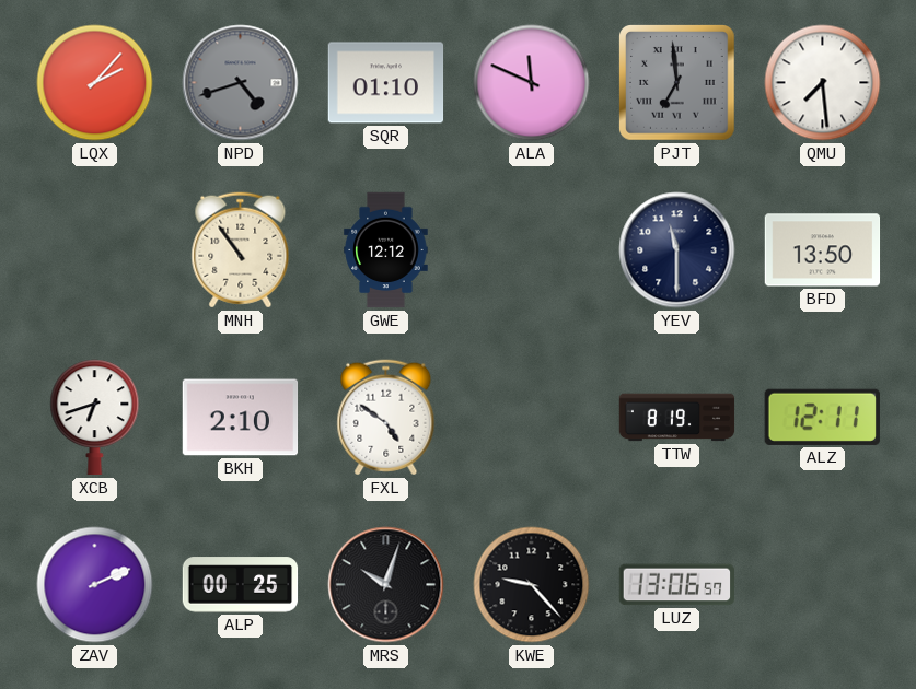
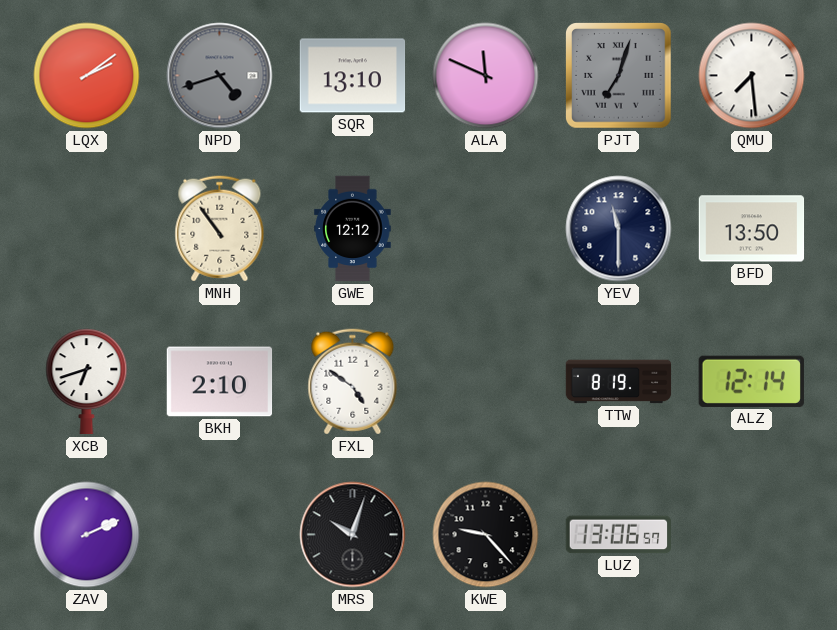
LQX: 2:07 -> 2:09
SQR: 01:10 -> 13:10
PJT: 6:59 -> 7:03
ALZ: 12:11 -> 12:14
ALP: 00:25 -> none
